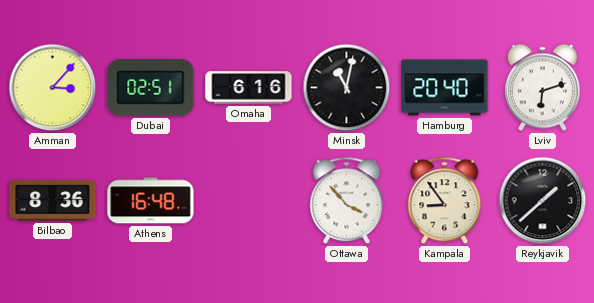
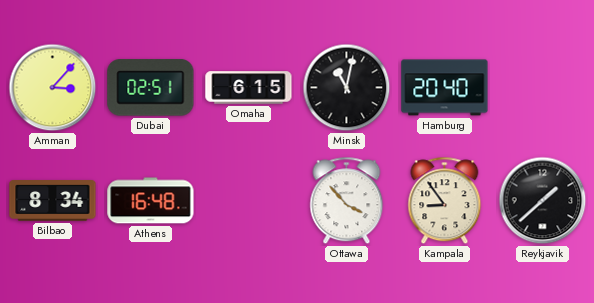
Omaha: 6:16 -> 6:15
Lviv: 6:12 -> none
Bilbao: 8:36 -> 8:34
